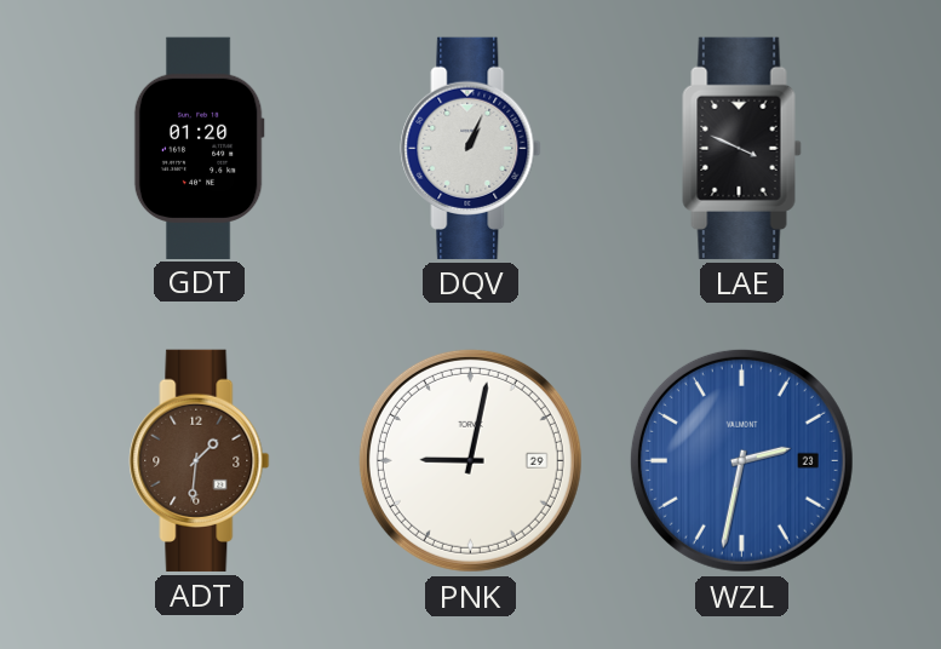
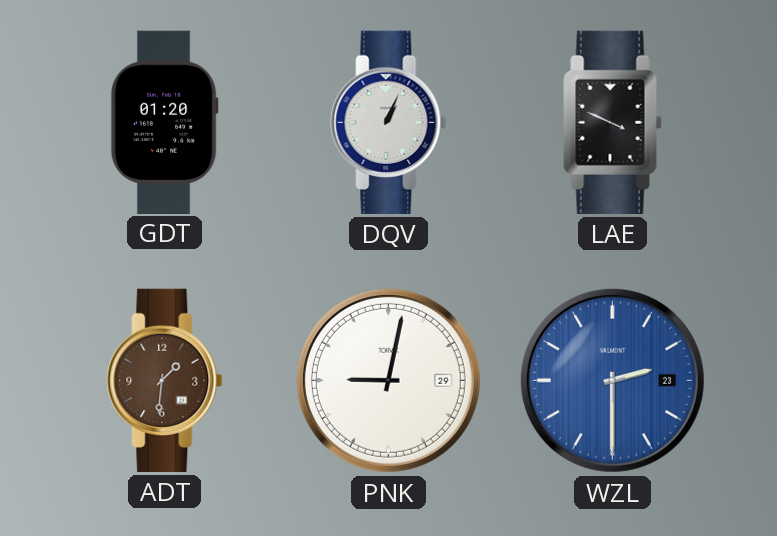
WZL: 2:32 -> 2:30
